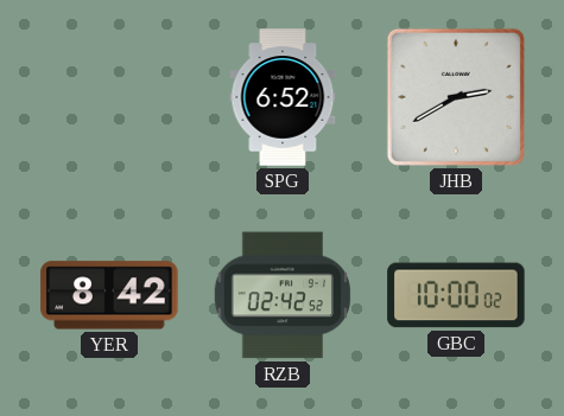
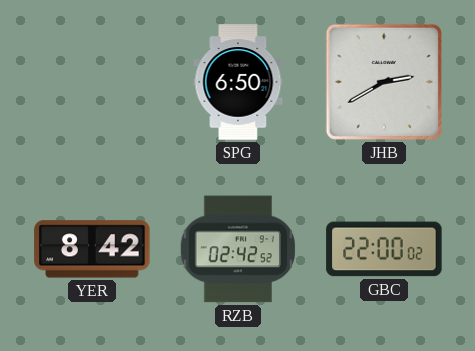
SPG: 6:52 -> 6:50
GBC: 10:00 -> 22:00
